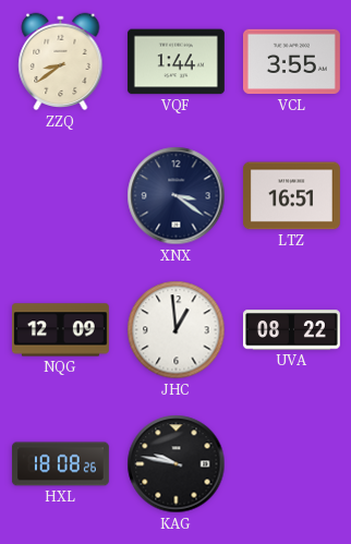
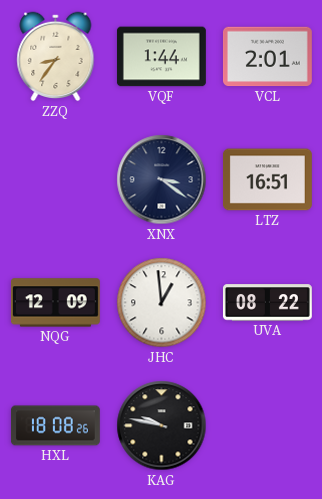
ZZQ: 8:39 -> 8:36
VCL: 3:55 -> 2:01
